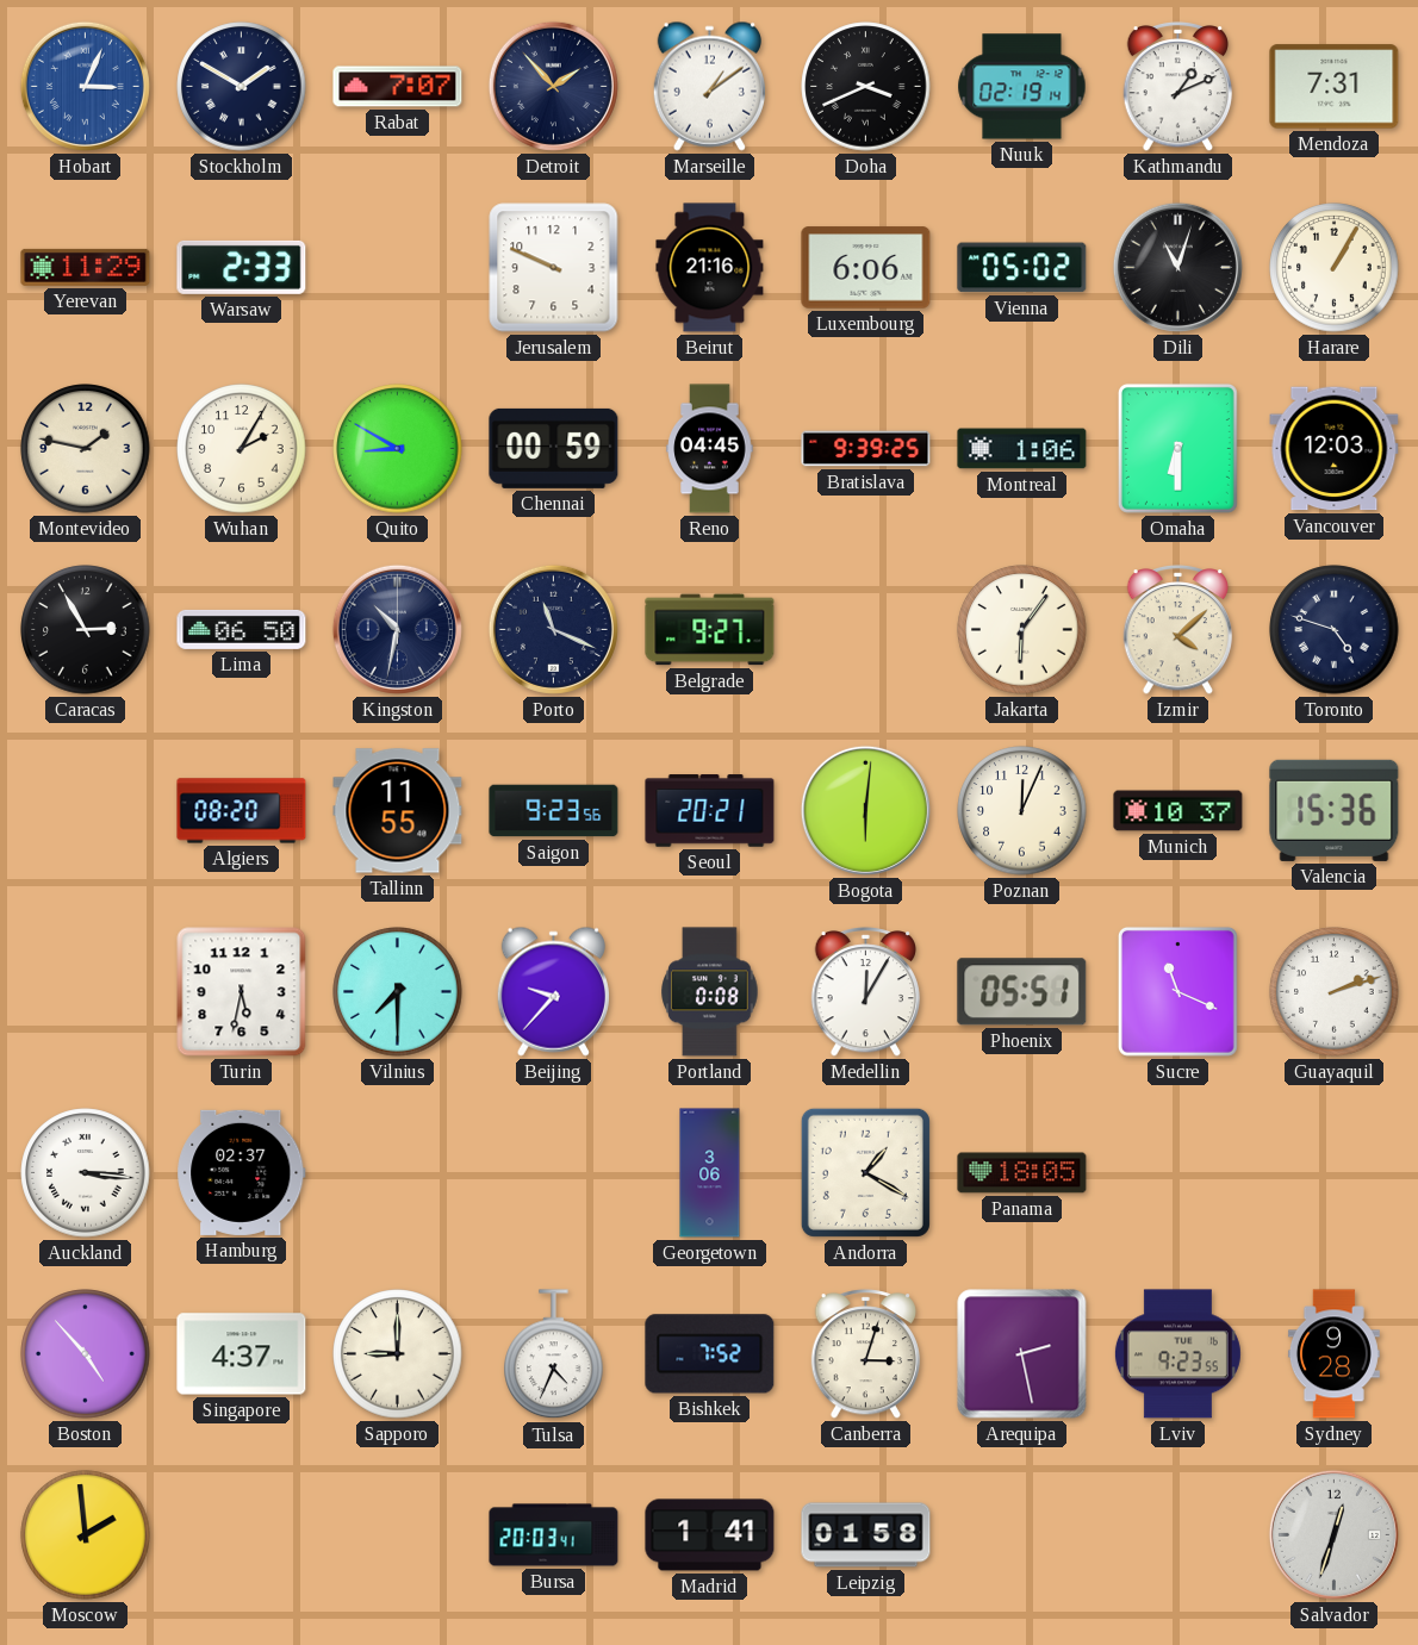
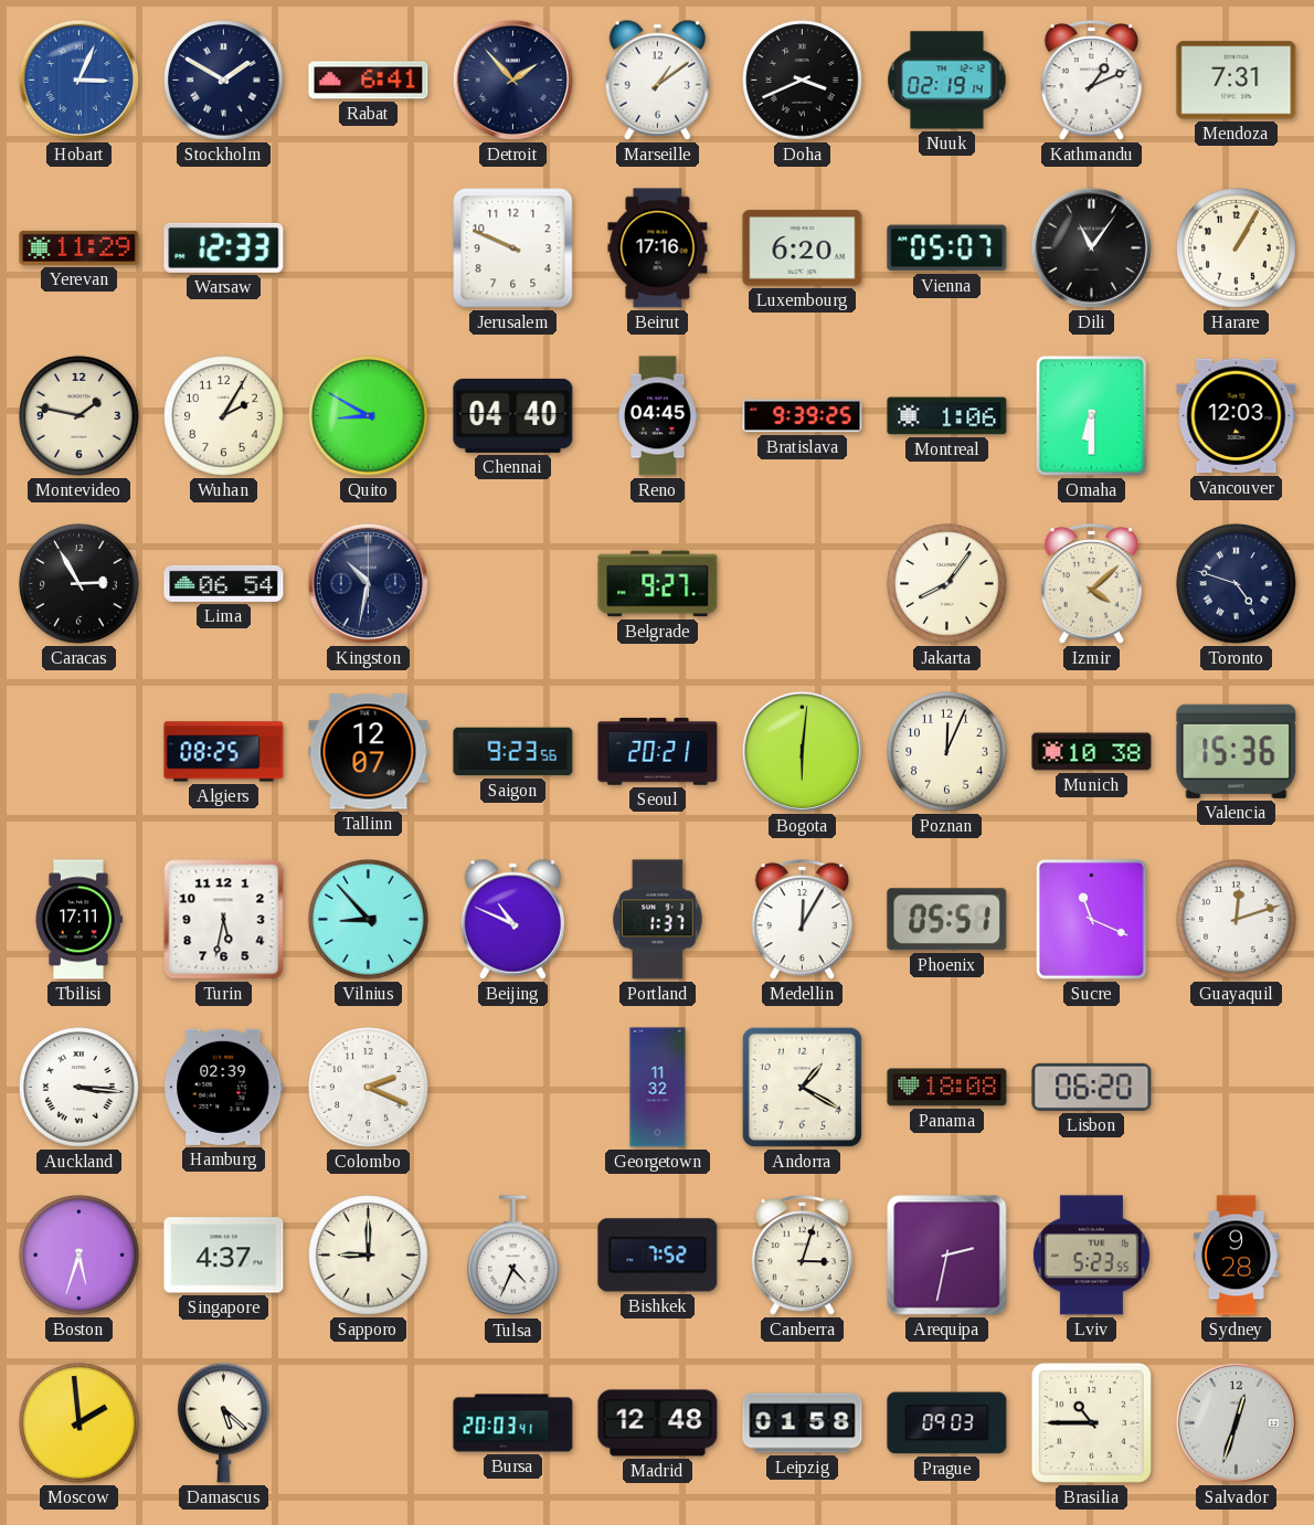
Rabat: 7:07 -> 6:41
Warsaw: 2:33 -> 12:33
Beirut: 21:16 -> 17:16
Luxembourg: 6:06 -> 6:20
Vienna: 05:02 -> 05:07
Dili: 11:03 -> 11:06
Chennai: 00:59 -> 04:40
Lima: 06:50 -> 06:54
Porto: 11:19 -> none
Jakarta: 6:06 -> 8:06
Algiers: 08:20 -> 08:25
Tallinn: 11:55 -> 12:07
Munich: 10:37 -> 10:38
Tbilisi: none -> 17:11
Vilnius: 7:30 -> 8:53
Beijing: 9:37 -> 10:49
Portland: 0:08 -> 1:37
Guayaquil: 2:12 -> 12:12
Hamburg: 02:37 -> 02:39
Colombo: none -> 2:19
Georgetown: 3:06 -> 11:32
Panama: 18:05 -> 18:08
Lisbon: none -> 06:20
Boston: 4:53 -> 5:33
Arequipa: 2:28 -> 2:32
Lviv: 9:23 -> 5:23
Damascus: none -> 5:22
Madrid: 1:41 -> 12:48
Prague: none -> 09:03
Brasilia: none -> 10:45
